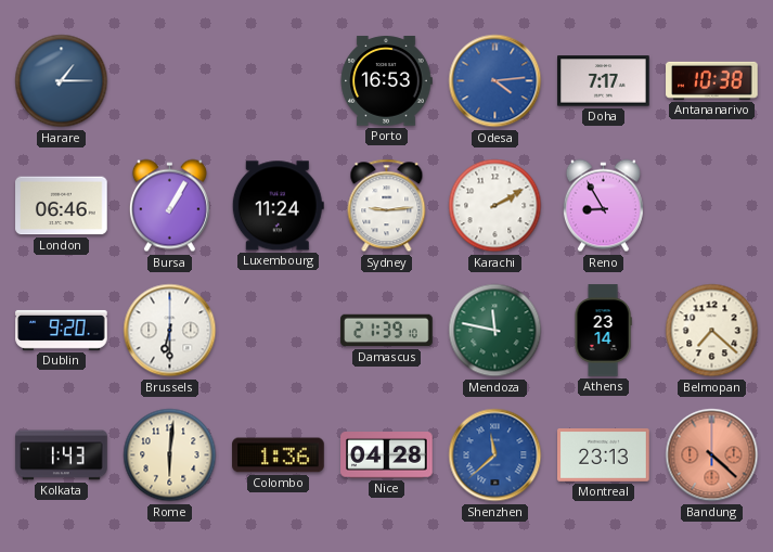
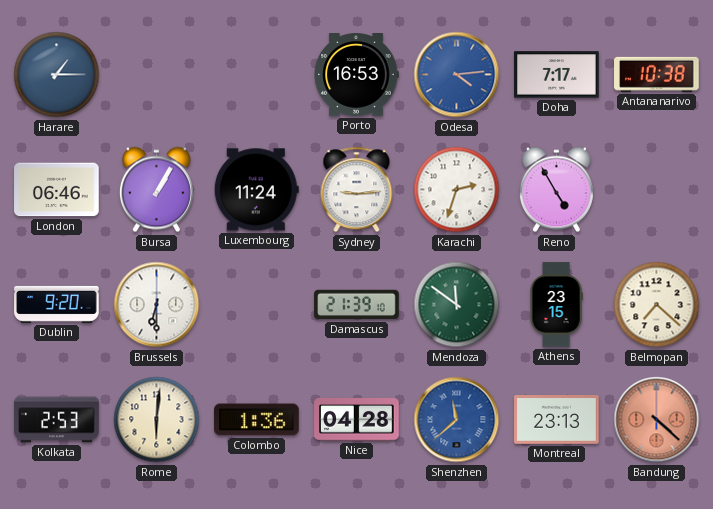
Karachi: 2:10 -> 2:33
Reno: 8:55 -> 4:55
Mendoza: 11:47 -> 11:51
Athens: 23:14 -> 23:15
Kolkata: 1:43 -> 2:53
